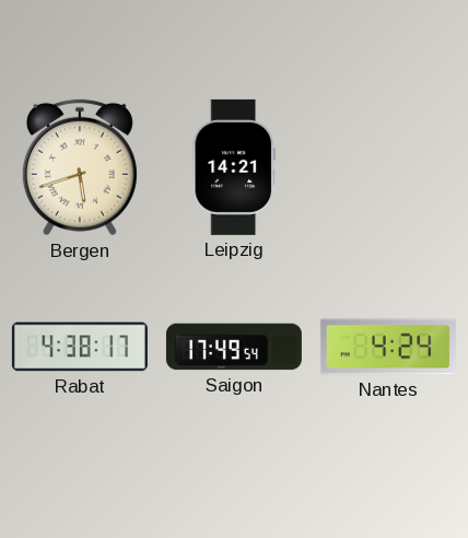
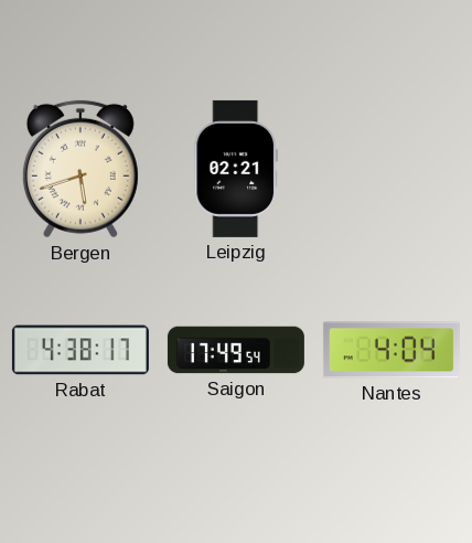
Leipzig: 14:21 -> 02:21
Nantes: 4:24 -> 4:04
